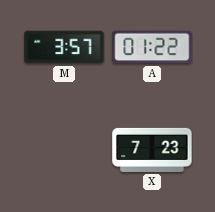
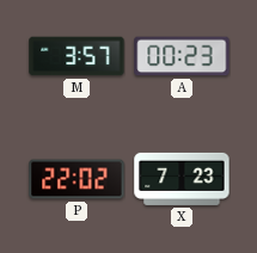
A: 01:22 -> 00:23
P: none -> 22:02
